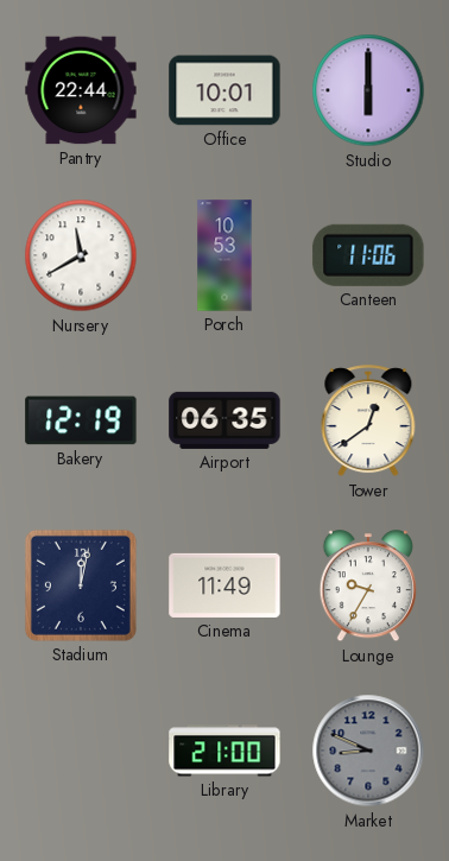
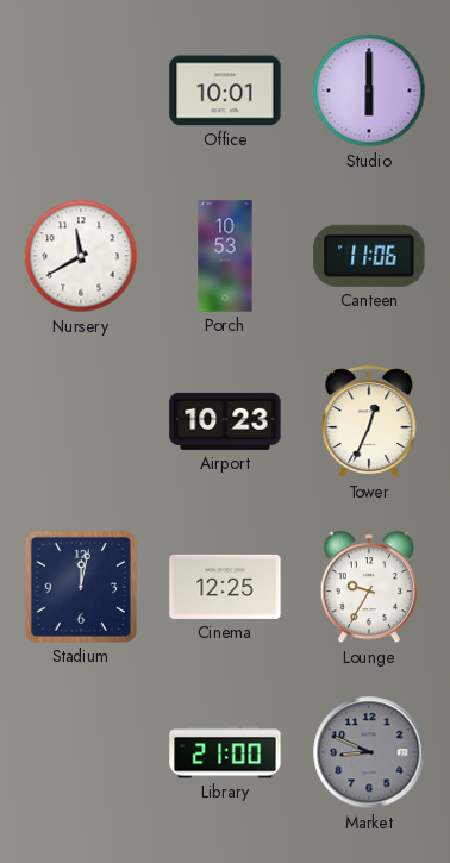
Pantry: 22:44 -> none
Bakery: 12:19 -> none
Airport: 06:35 -> 10:23
Tower: 12:39 -> 12:34
Cinema: 11:49 -> 12:25
